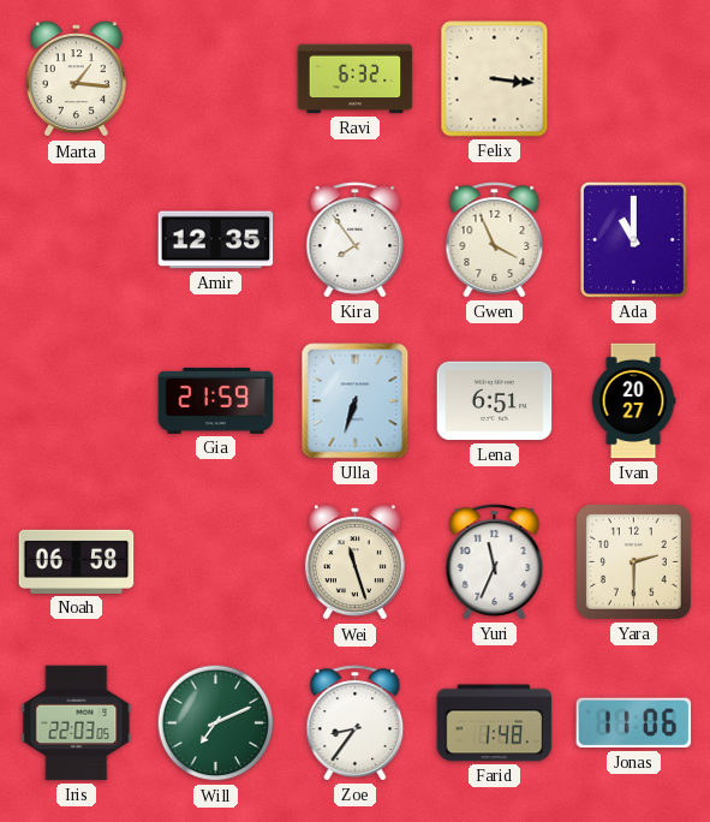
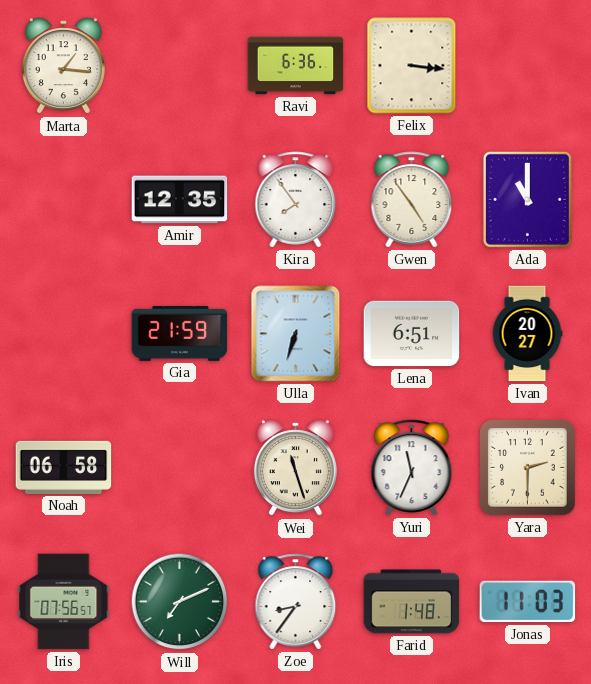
Ravi: 6:32 -> 6:36
Gwen: 3:56 -> 4:54
Iris: 22:03 -> 07:56
Jonas: 11:06 -> 11:03
